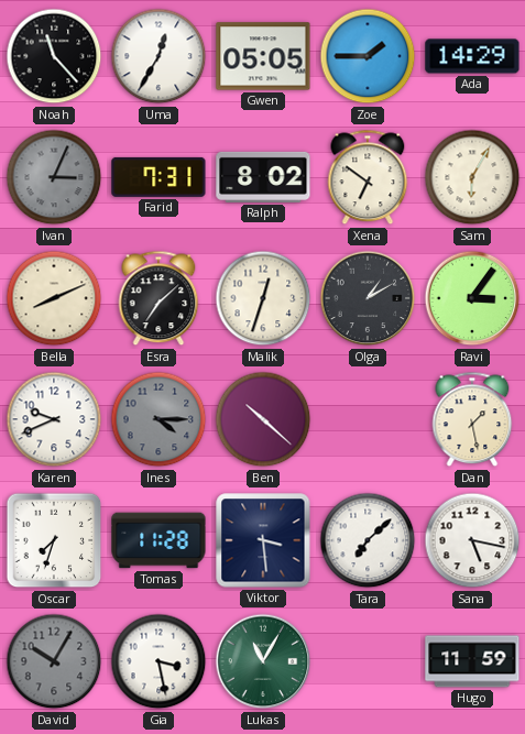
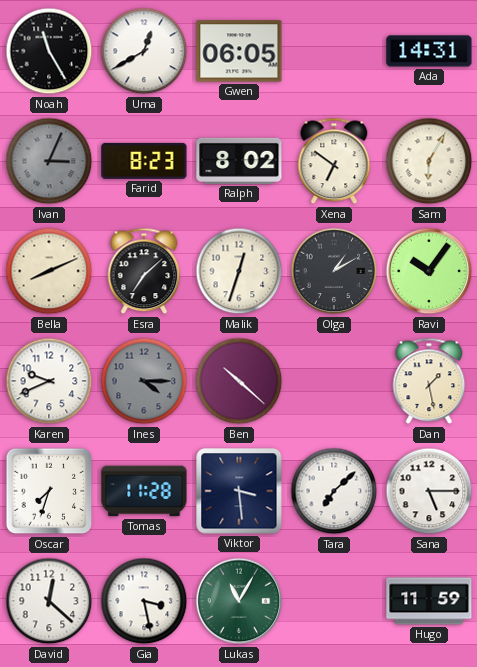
Noah: 11:23 -> 11:25
Uma: 12:35 -> 12:40
Gwen: 05:05 -> 06:05
Zoe: 1:45 -> none
Ada: 14:29 -> 14:31
Farid: 7:31 -> 8:23
Ravi: 3:06 -> 10:06
Sana: 5:17 -> 5:15
David: 10:05 -> 12:22
David dial: grey -> white
